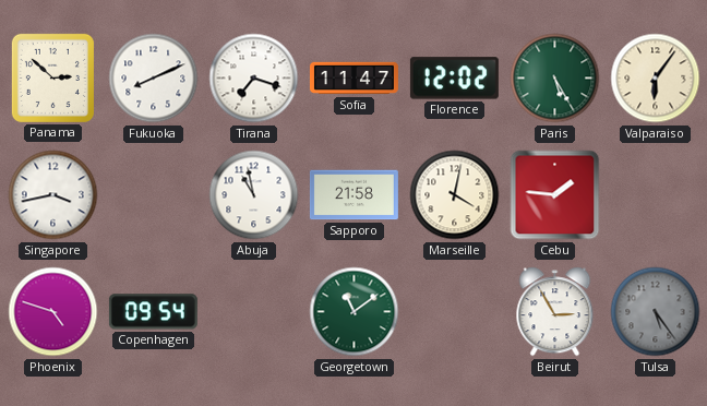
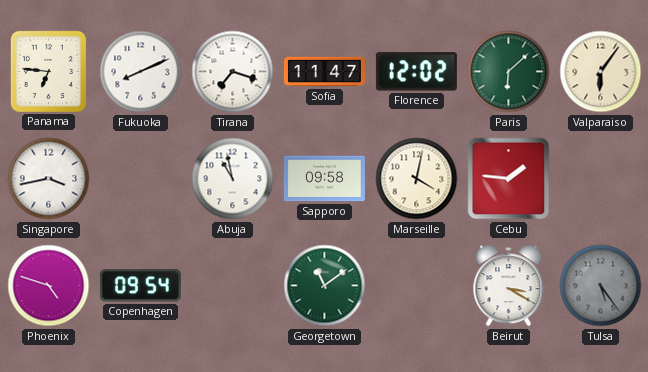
Panama: 2:52 -> 6:46
Paris: 5:25 -> 6:08
Sapporo: 21:58 -> 09:58
Beirut: 2:55 -> 3:20
